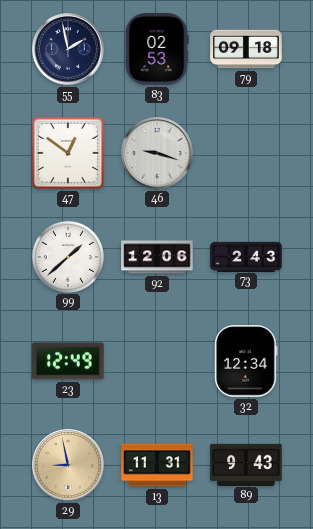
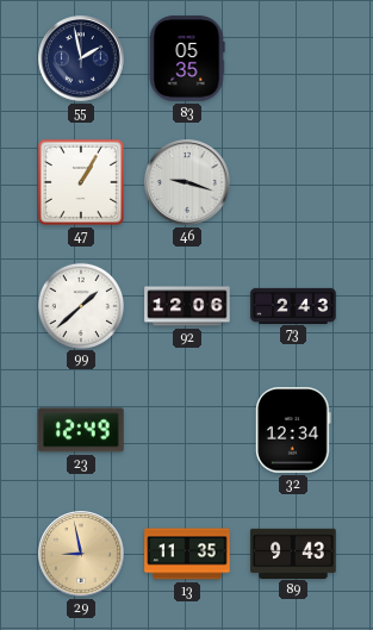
83: 02:53 -> 05:35
79: 09:18 -> none
47: 12:51 -> 1:05
13: 11:31 -> 11:35
